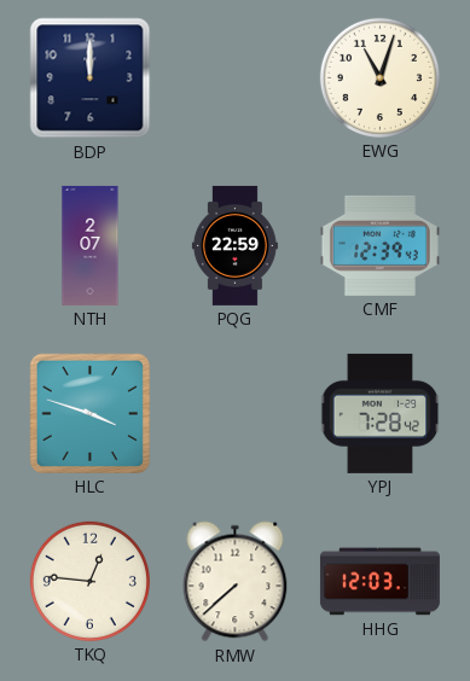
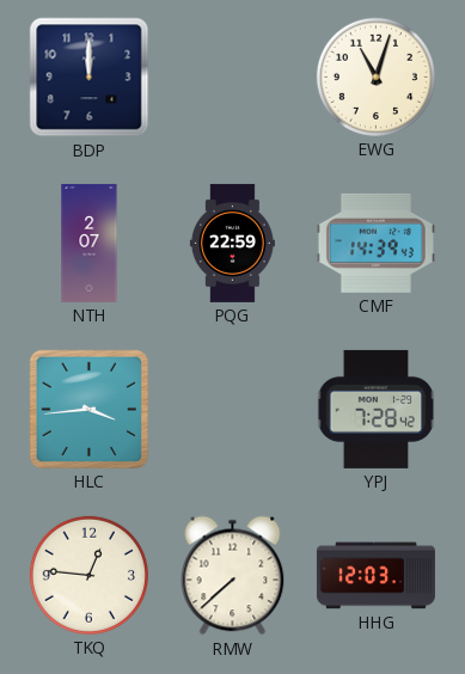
CMF: 12:39 -> 14:39
HLC: 3:48 -> 3:44
